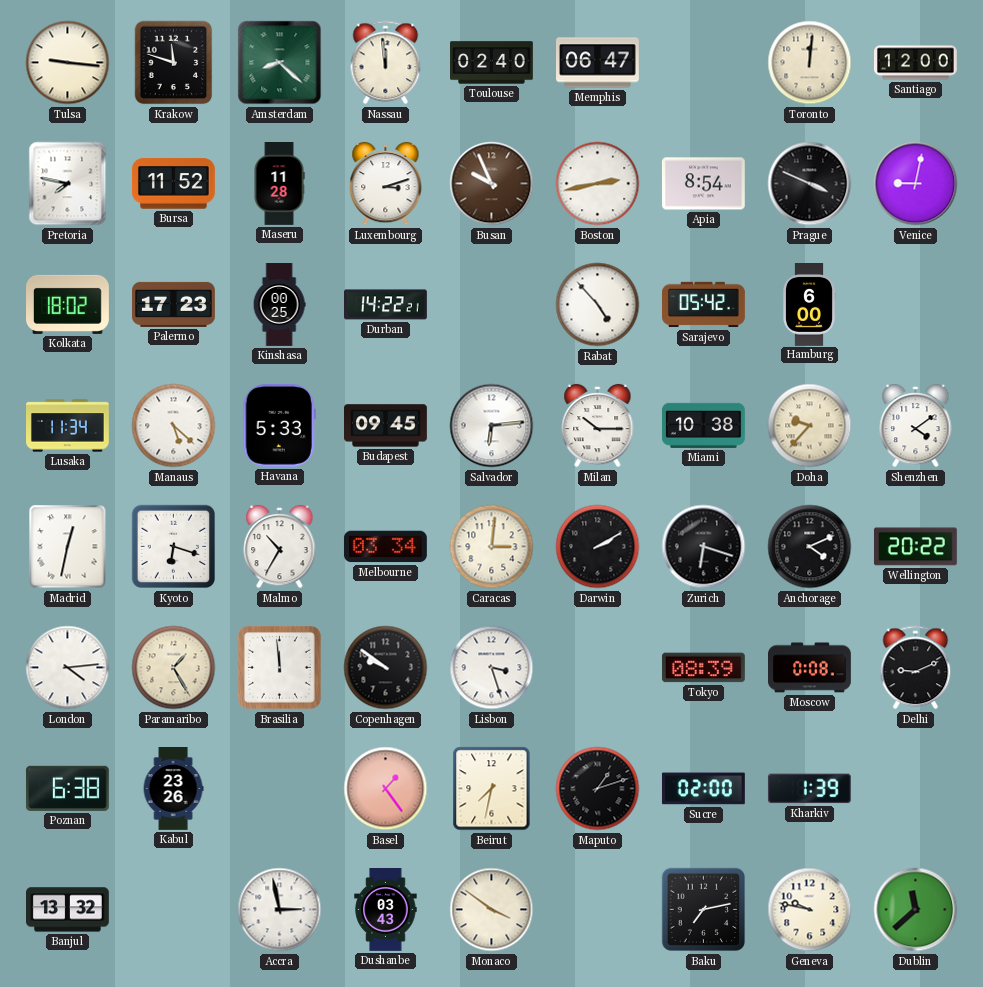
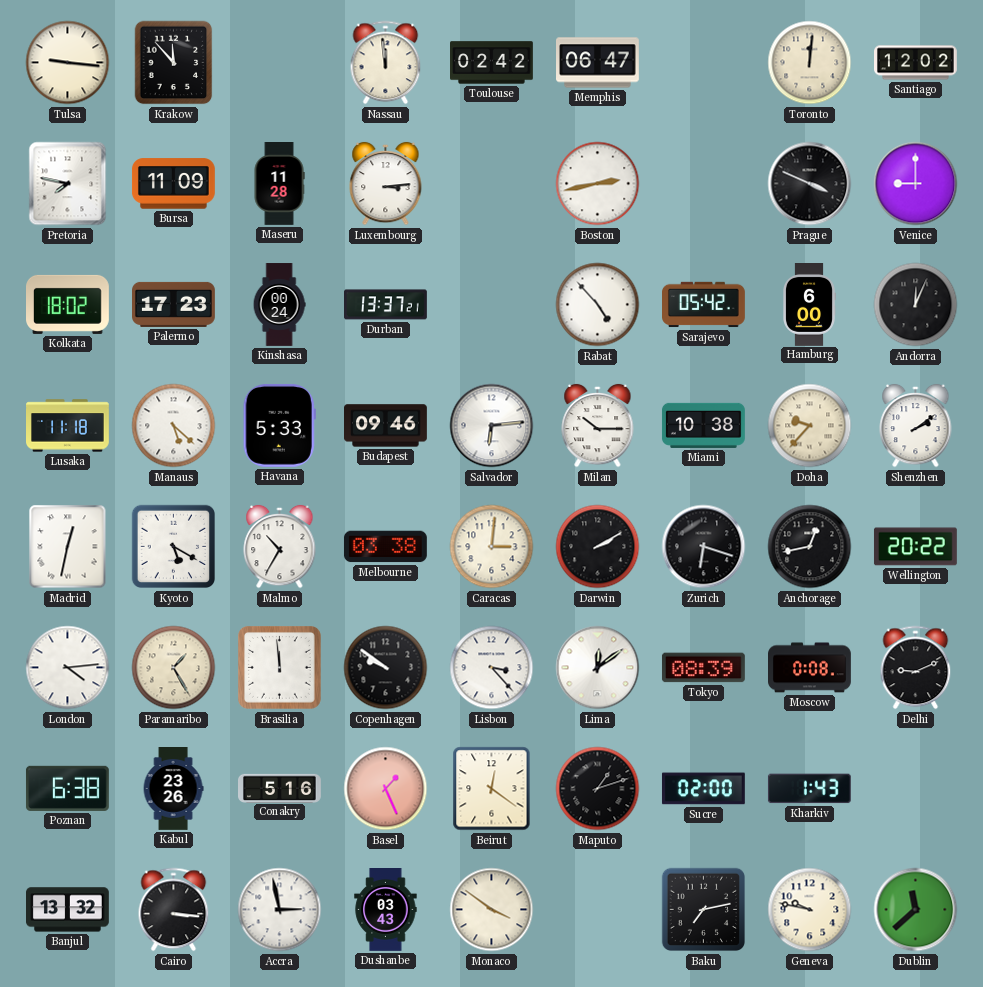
Krakow: 11:48 -> 11:53
Amsterdam: 8:22 -> none
Toulouse: 02:40 -> 02:42
Santiago: 12:00 -> 12:02
Bursa: 11:52 -> 11:09
Luxembourg: 3:12 -> 3:14
Busan: 9:56 -> none
Apia: 8:54 -> none
Venice: 9:02 -> 9:00
Kinshasa: 00:25 -> 00:24
Durban: 14:22 -> 13:37
Andorra: none -> 12:04
Lusaka: 11:34 -> 11:18
Budapest: 09:45 -> 09:46
Shenzhen: 4:09 -> 2:09
Kyoto: 6:18 -> 5:20
Melbourne: 03:34 -> 03:38
Anchorage: 4:11 -> 12:43
Lisbon: 3:27 -> 3:23
Lima: none -> 12:09
Conakry: none -> 5:16
Basel: 1:24 -> 1:26
Beirut: 7:32 -> 12:21
Kharkiv: 1:39 -> 1:43
Cairo: none -> 3:16
